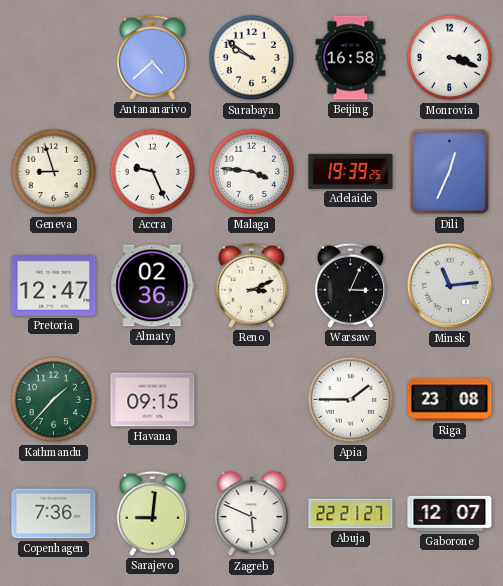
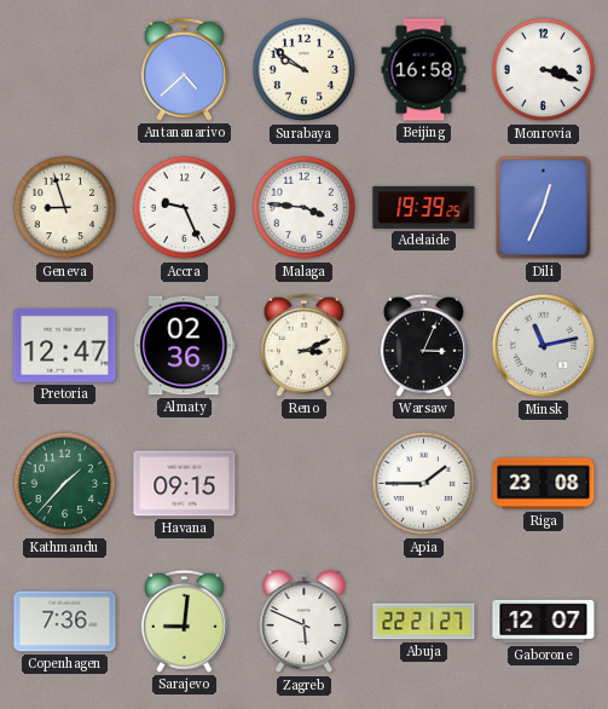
Minsk: 11:14 -> 11:13
